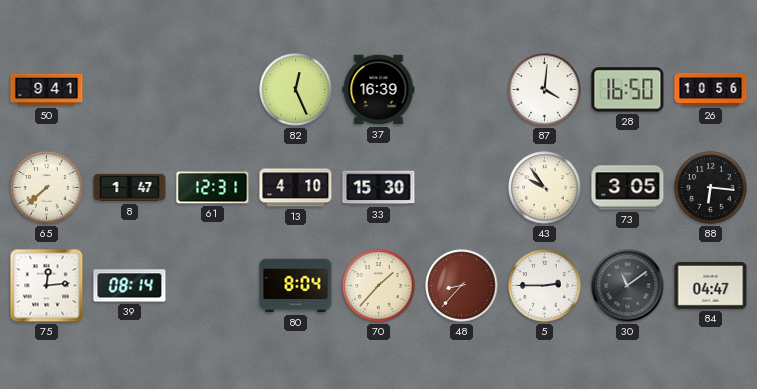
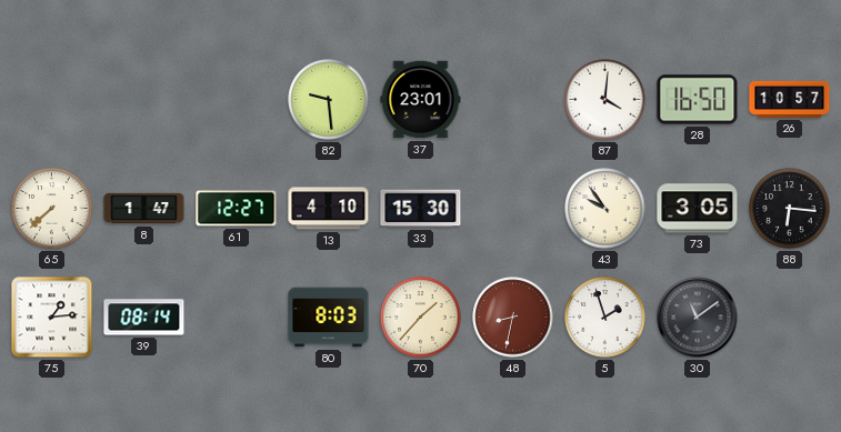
50: 9:41 -> none
82: 12:26 -> 9:29
37: 16:39 -> 23:01
26: 10:56 -> 10:57
61: 12:31 -> 12:27
75: 12:14 -> 1:14
80: 8:04 -> 8:03
48: 8:37 -> 8:32
5: 2:45 -> 1:57
84: 04:47 -> none
